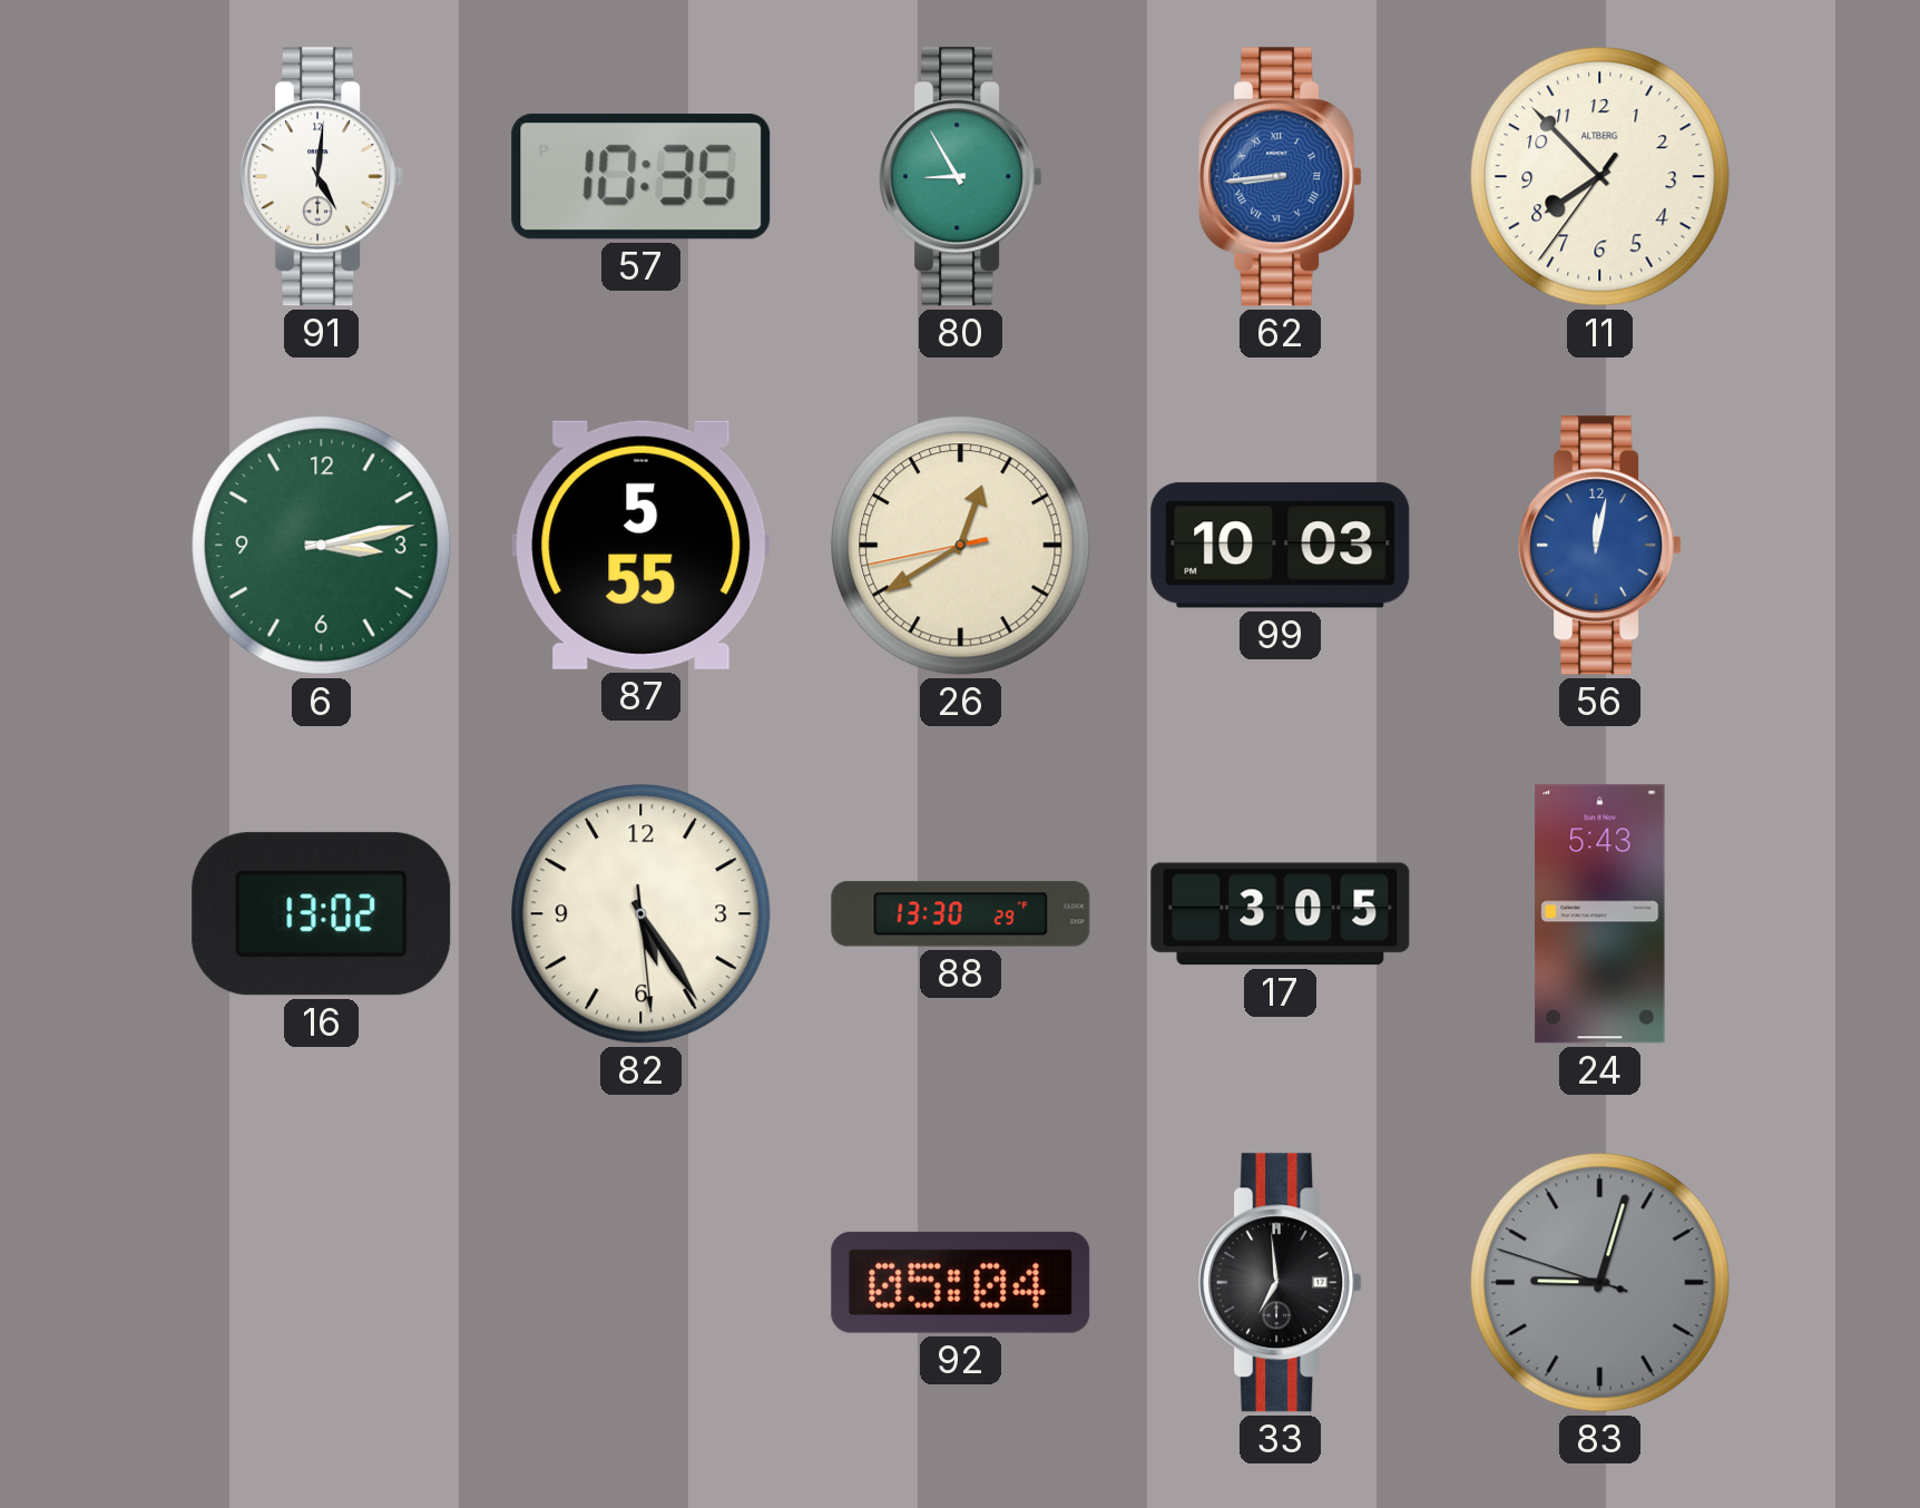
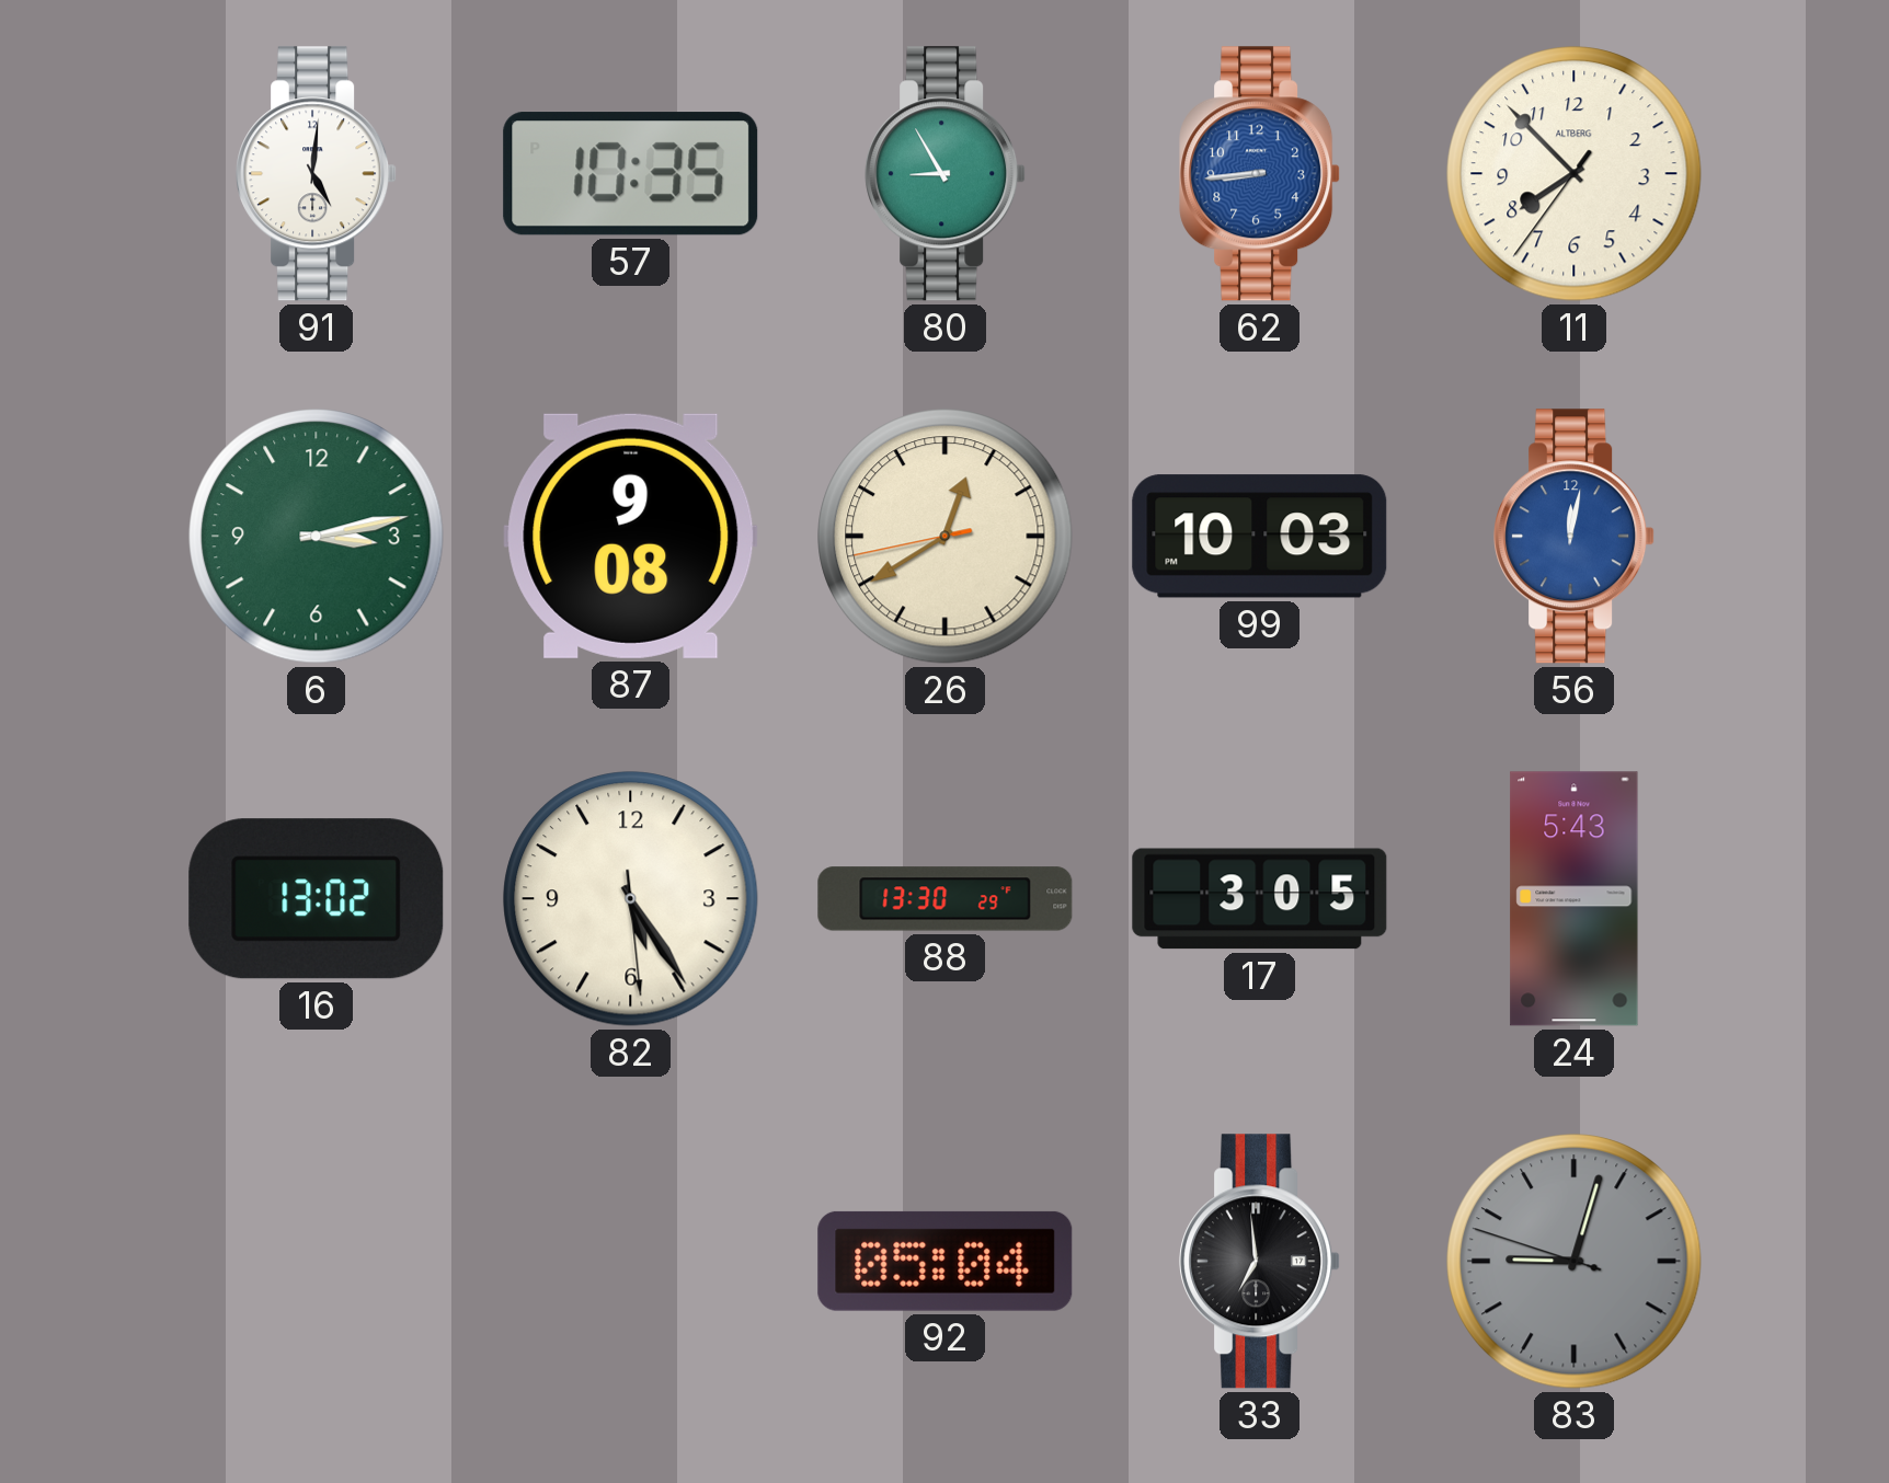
62 numerals: Roman -> Arabic
87: 5:55 -> 9:08
